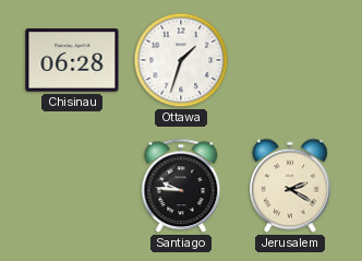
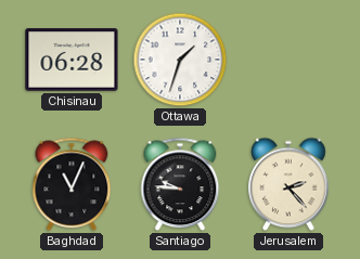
Baghdad: none -> 11:04
Jerusalem: 2:20 -> 2:23
